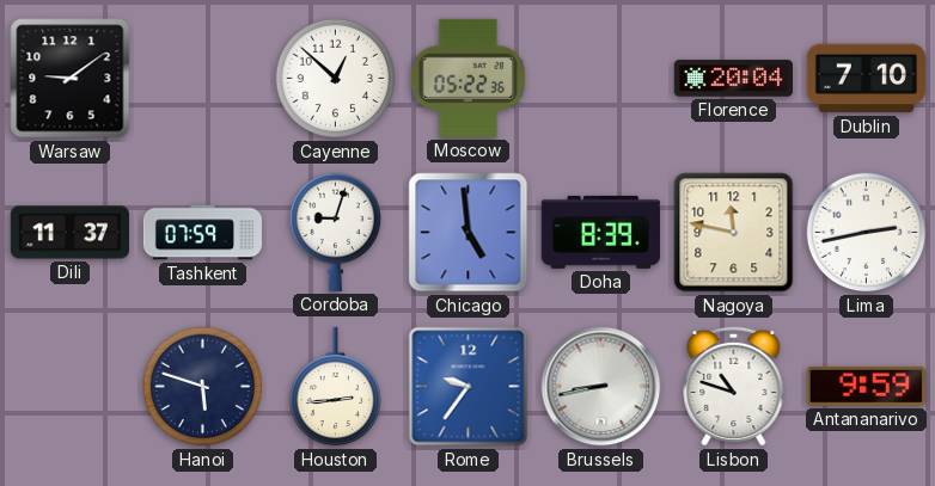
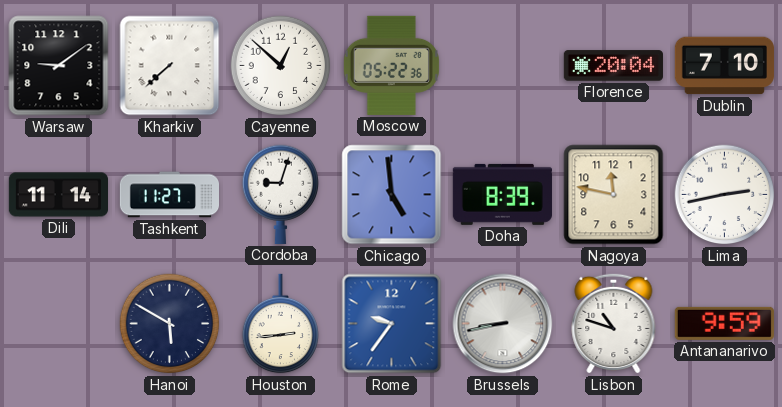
Kharkiv: none -> 7:38
Dili: 11:37 -> 11:14
Tashkent: 07:59 -> 11:27
Hanoi: 5:48 -> 5:50
